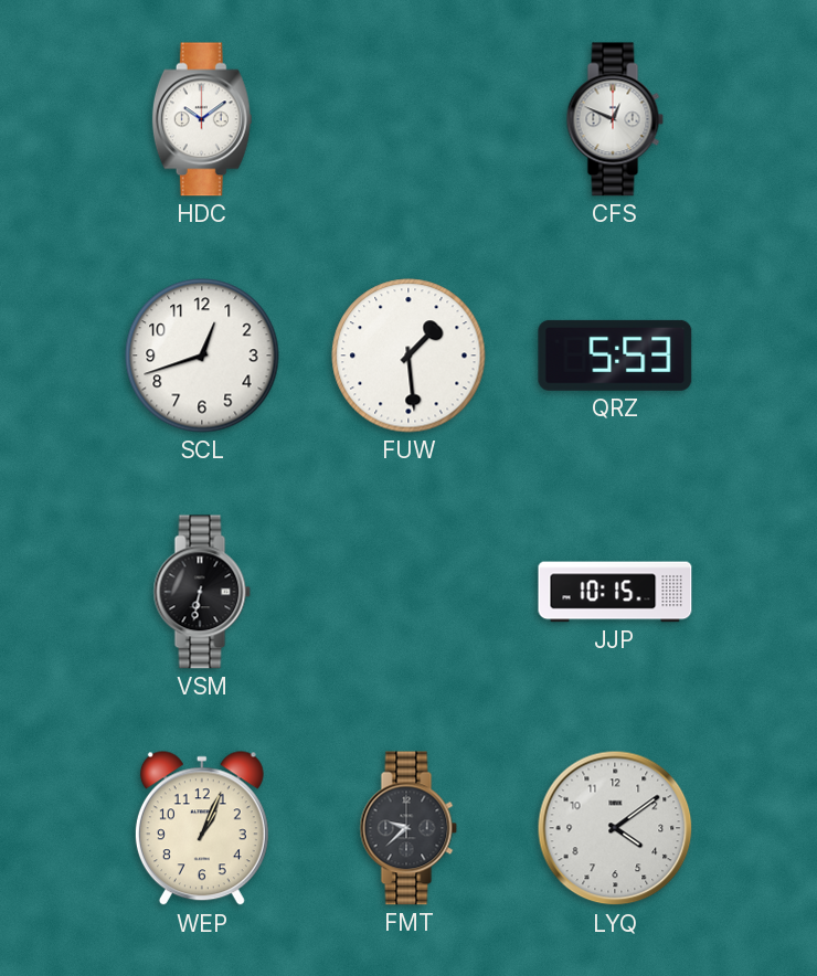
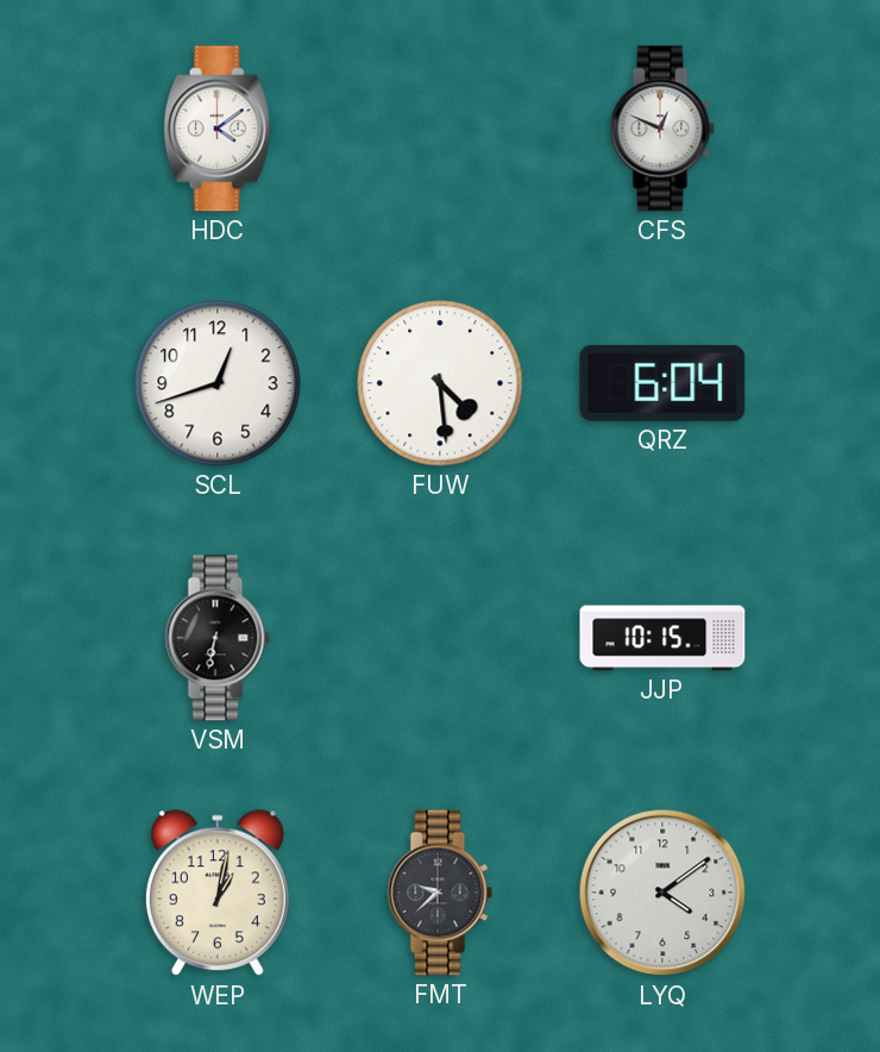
HDC: 10:09 -> 4:09
FUW: 1:29 -> 4:29
QRZ: 5:53 -> 6:04
WEP: 1:04 -> 1:02
